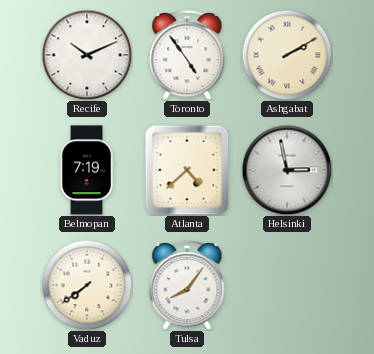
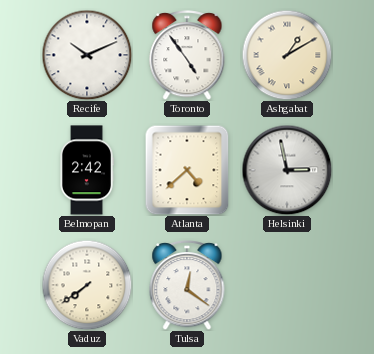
Ashgabat: 2:10 -> 1:10
Belmopan: 7:19 -> 2:42
Tulsa: 8:06 -> 12:21
